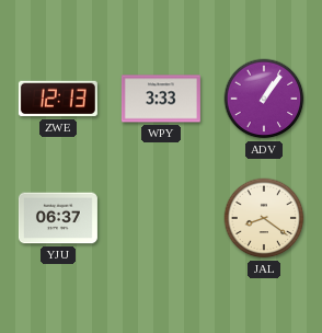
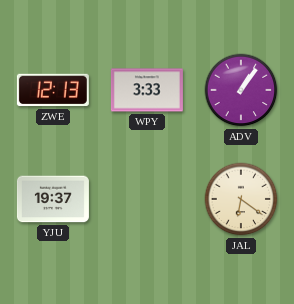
YJU: 06:37 -> 19:37
JAL: 8:21 -> 6:21
